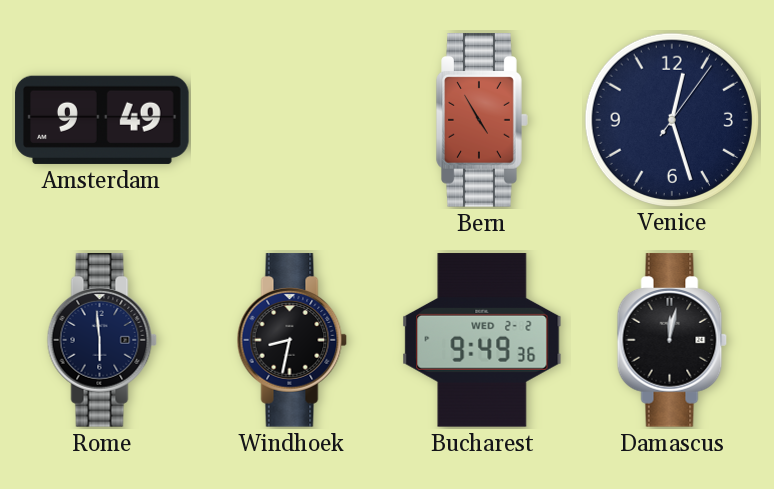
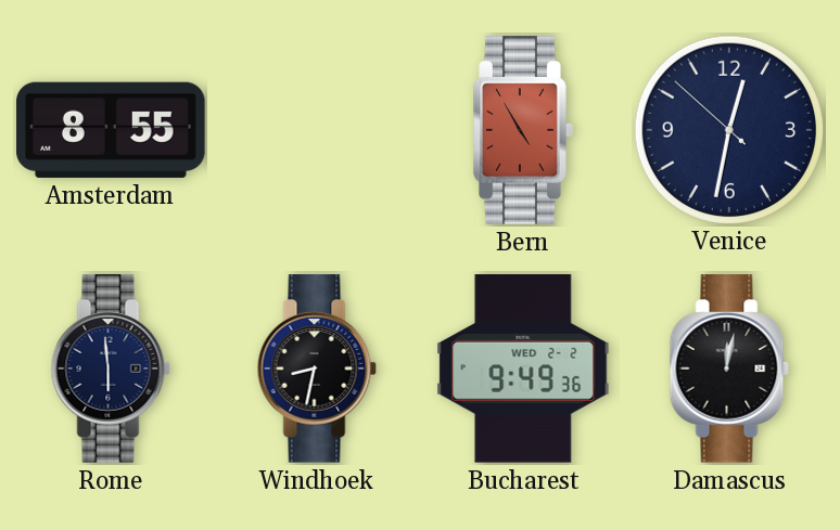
Amsterdam: 9:49 -> 8:55
Venice: 12:27 -> 12:31
